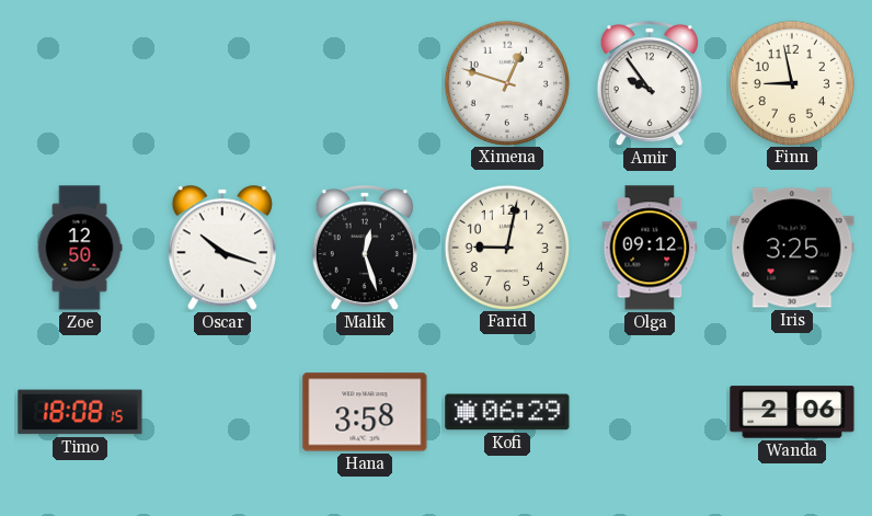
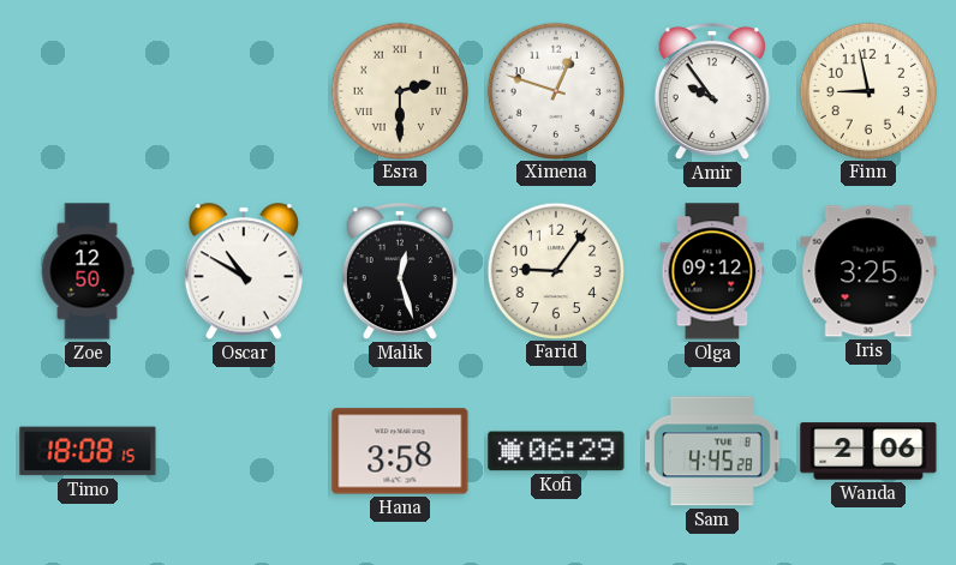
Esra: none -> 2:30
Oscar: 10:18 -> 10:50
Farid: 9:02 -> 9:06
Sam: none -> 4:45
